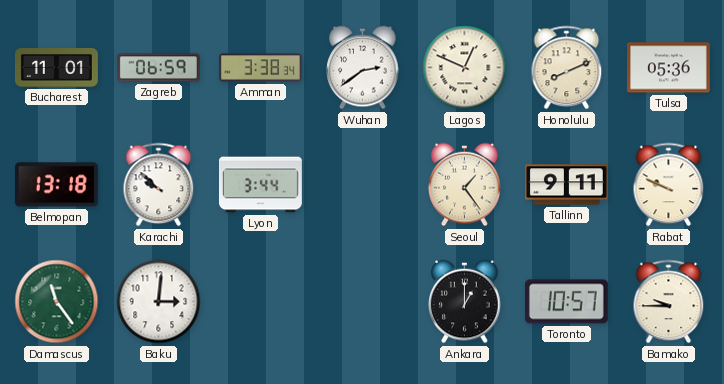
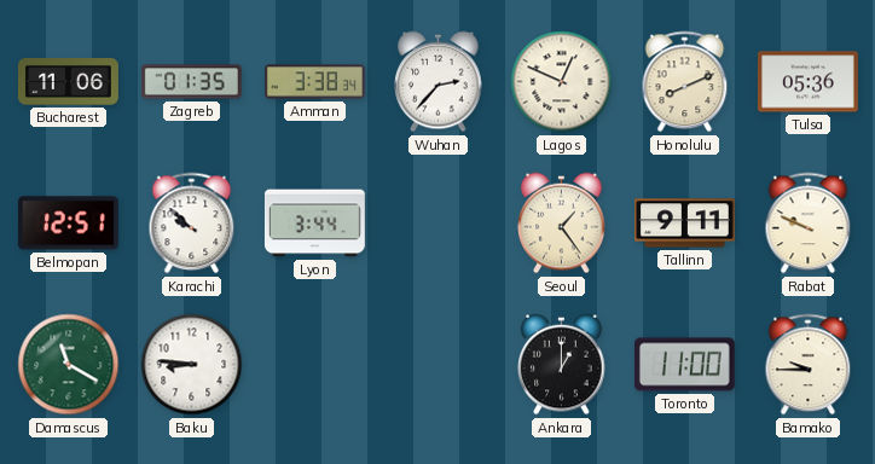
Bucharest: 11:01 -> 11:06
Zagreb: 06:59 -> 01:35
Wuhan: 2:39 -> 2:37
Belmopan: 13:18 -> 12:51
Damascus: 11:24 -> 11:20
Baku: 3:01 -> 8:46
Toronto: 10:57 -> 11:00
